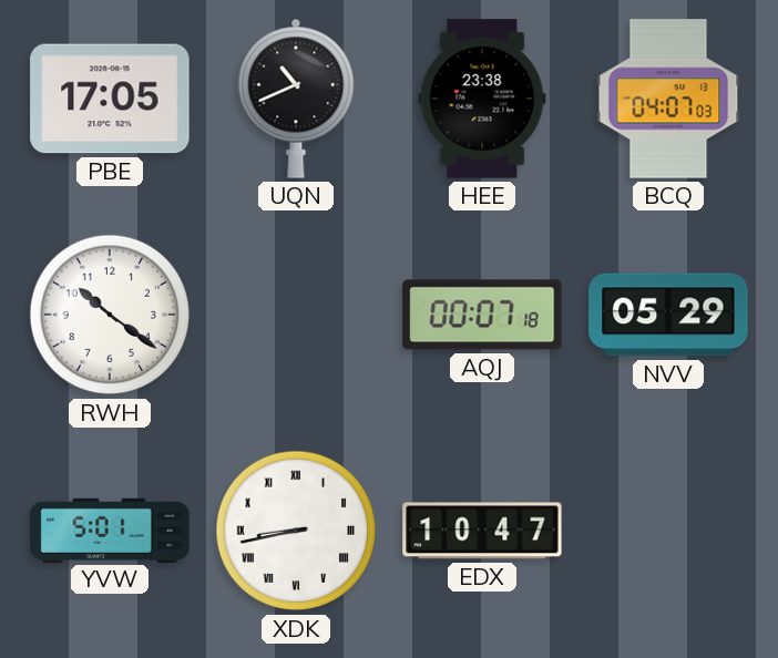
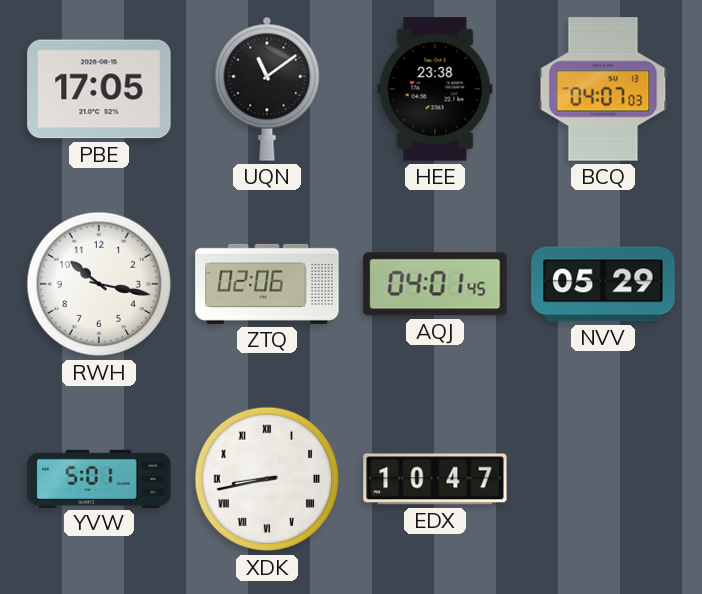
UQN: 10:41 -> 11:09
RWH: 10:21 -> 10:17
ZTQ: none -> 02:06
AQJ: 00:07 -> 04:01
